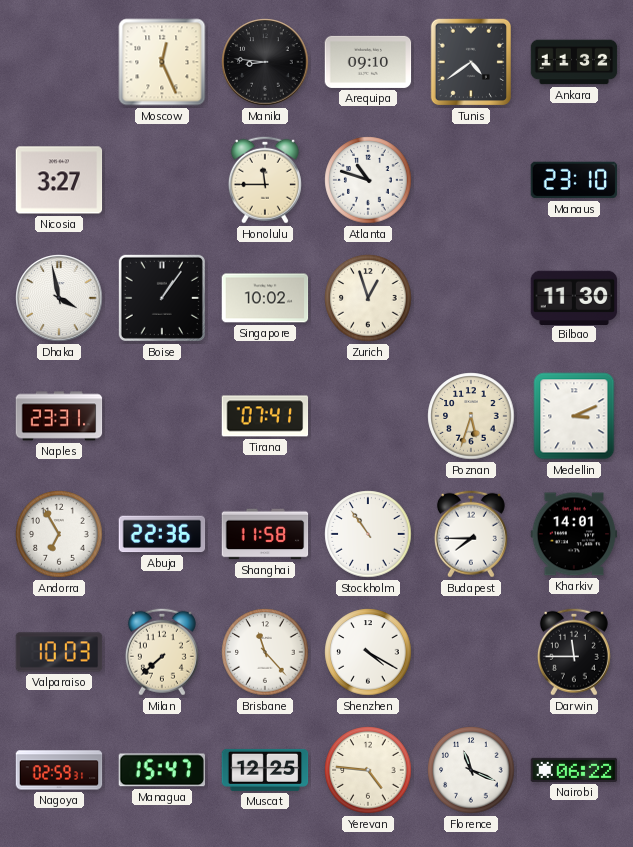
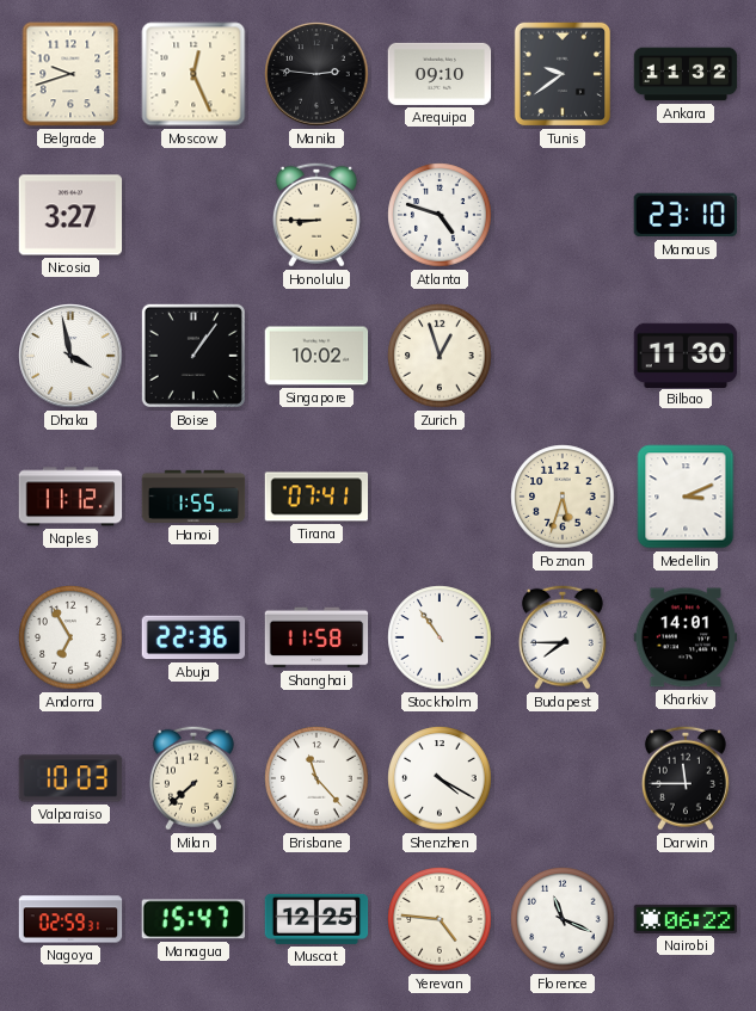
Belgrade: none -> 9:42
Manila: 8:46 -> 2:46
Tunis: 4:39 -> 9:39
Honolulu: 11:45 -> 8:45
Atlanta: 10:48 -> 4:48
Naples: 23:31 -> 11:12
Hanoi: none -> 1:55
